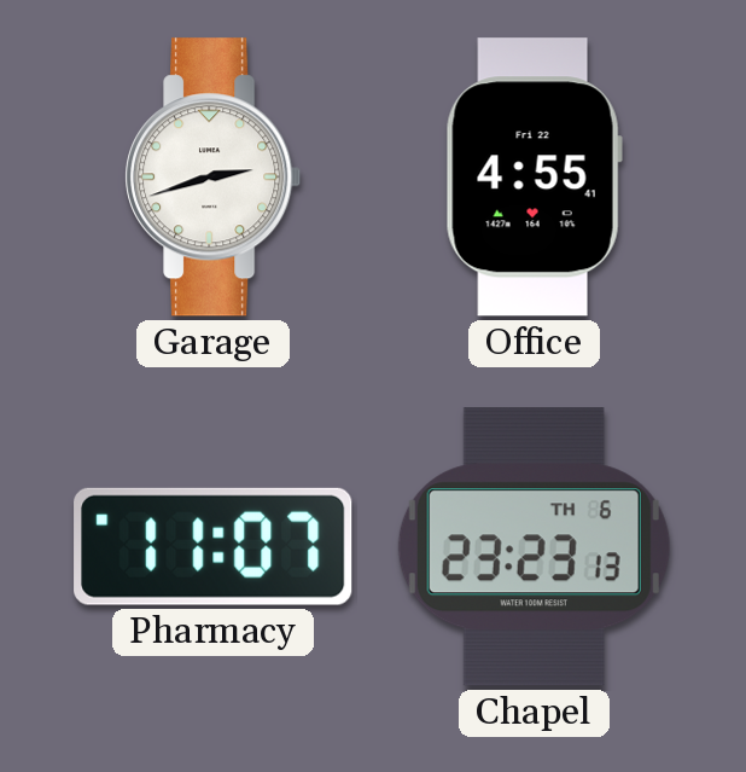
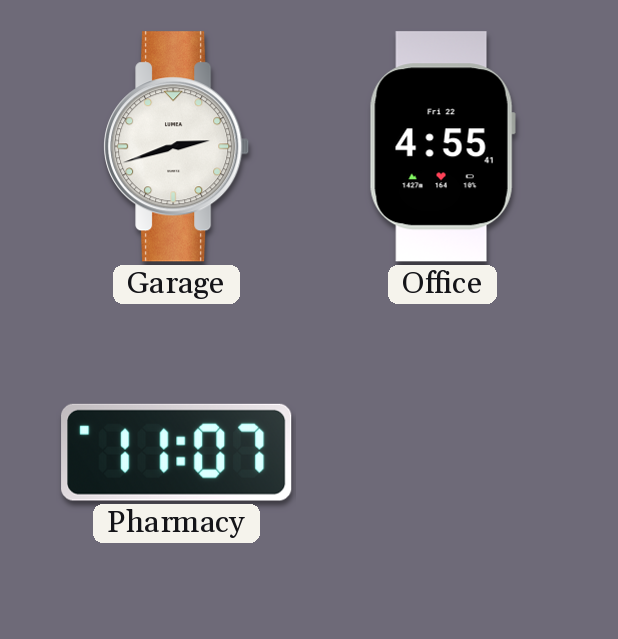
Chapel: 23:23 -> none
